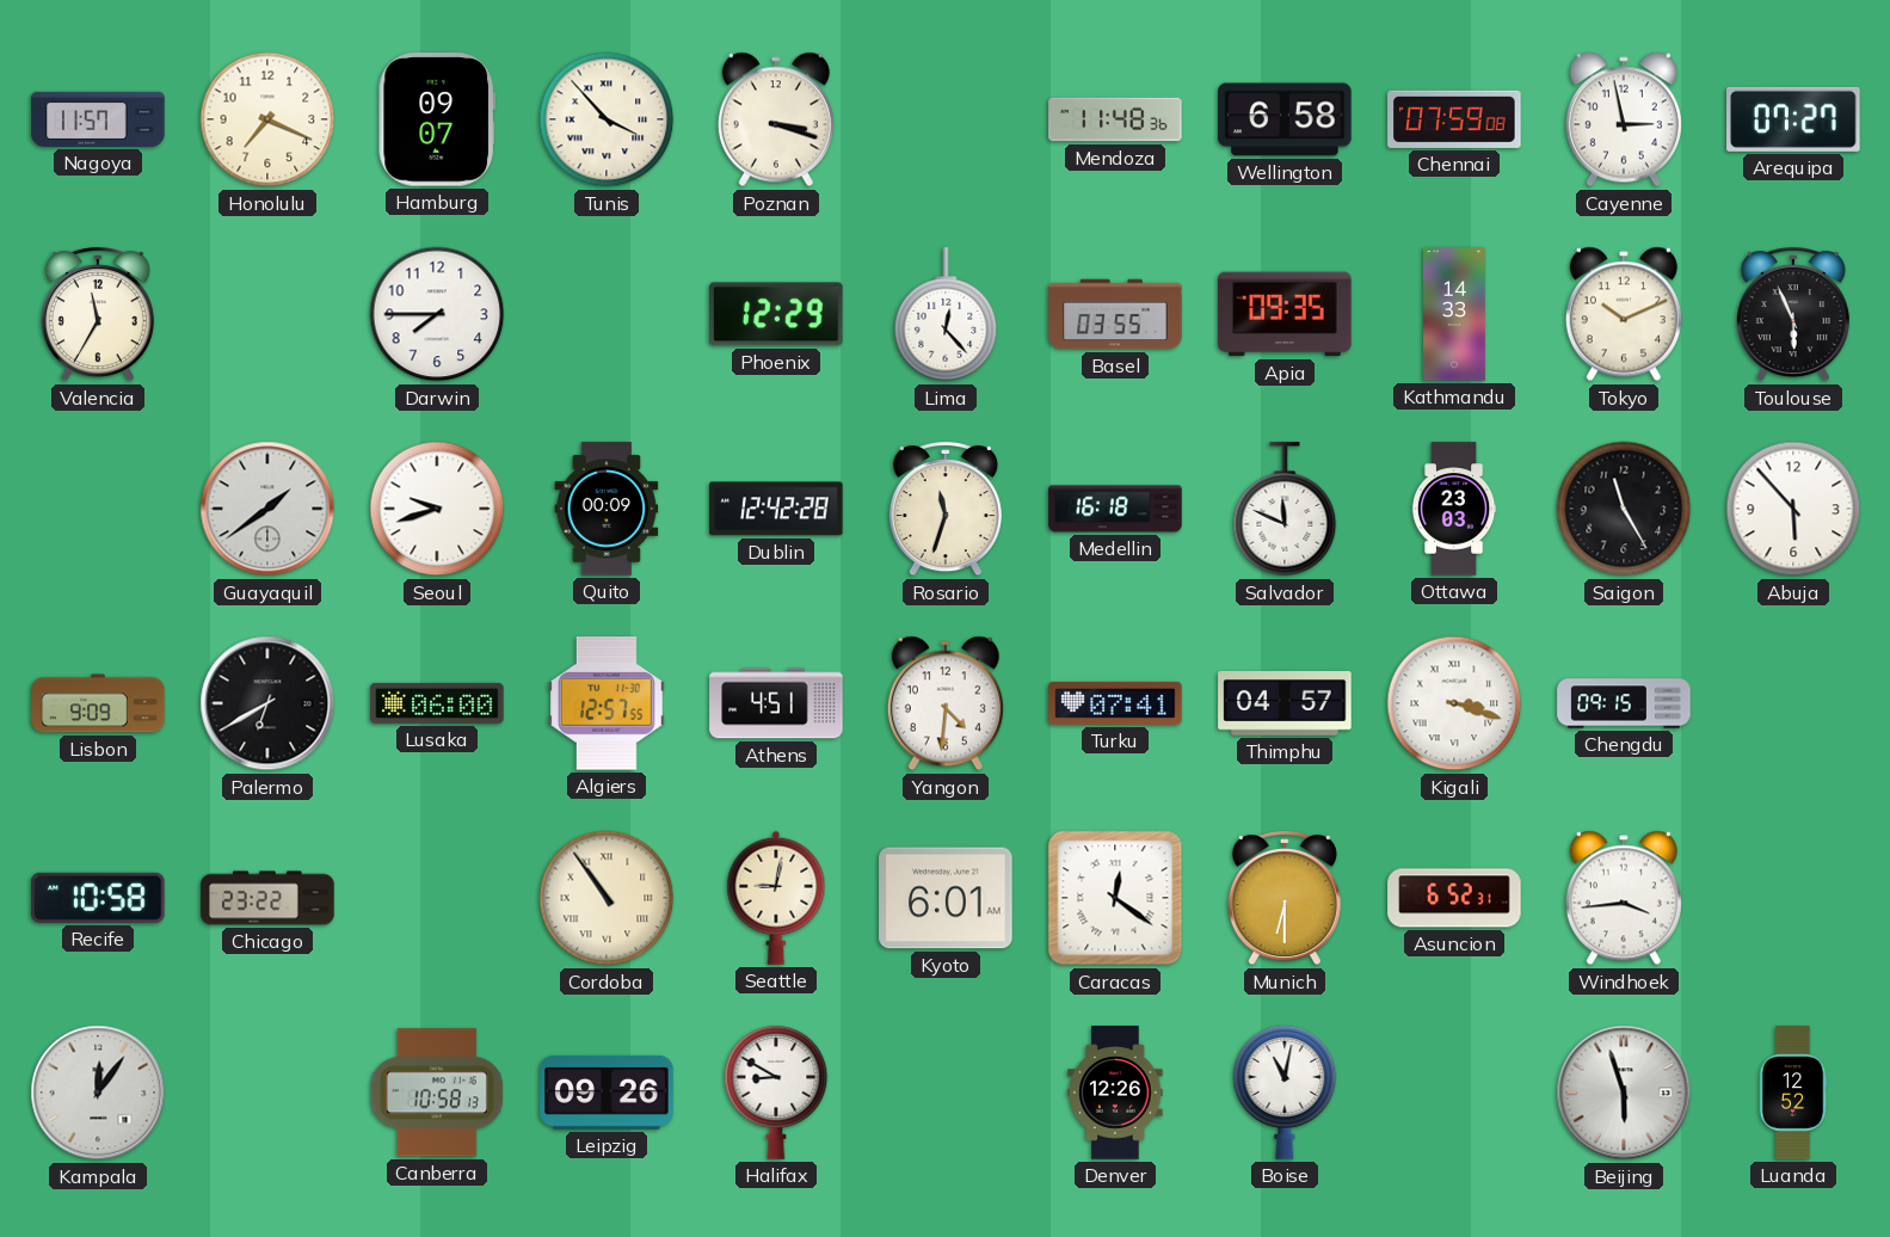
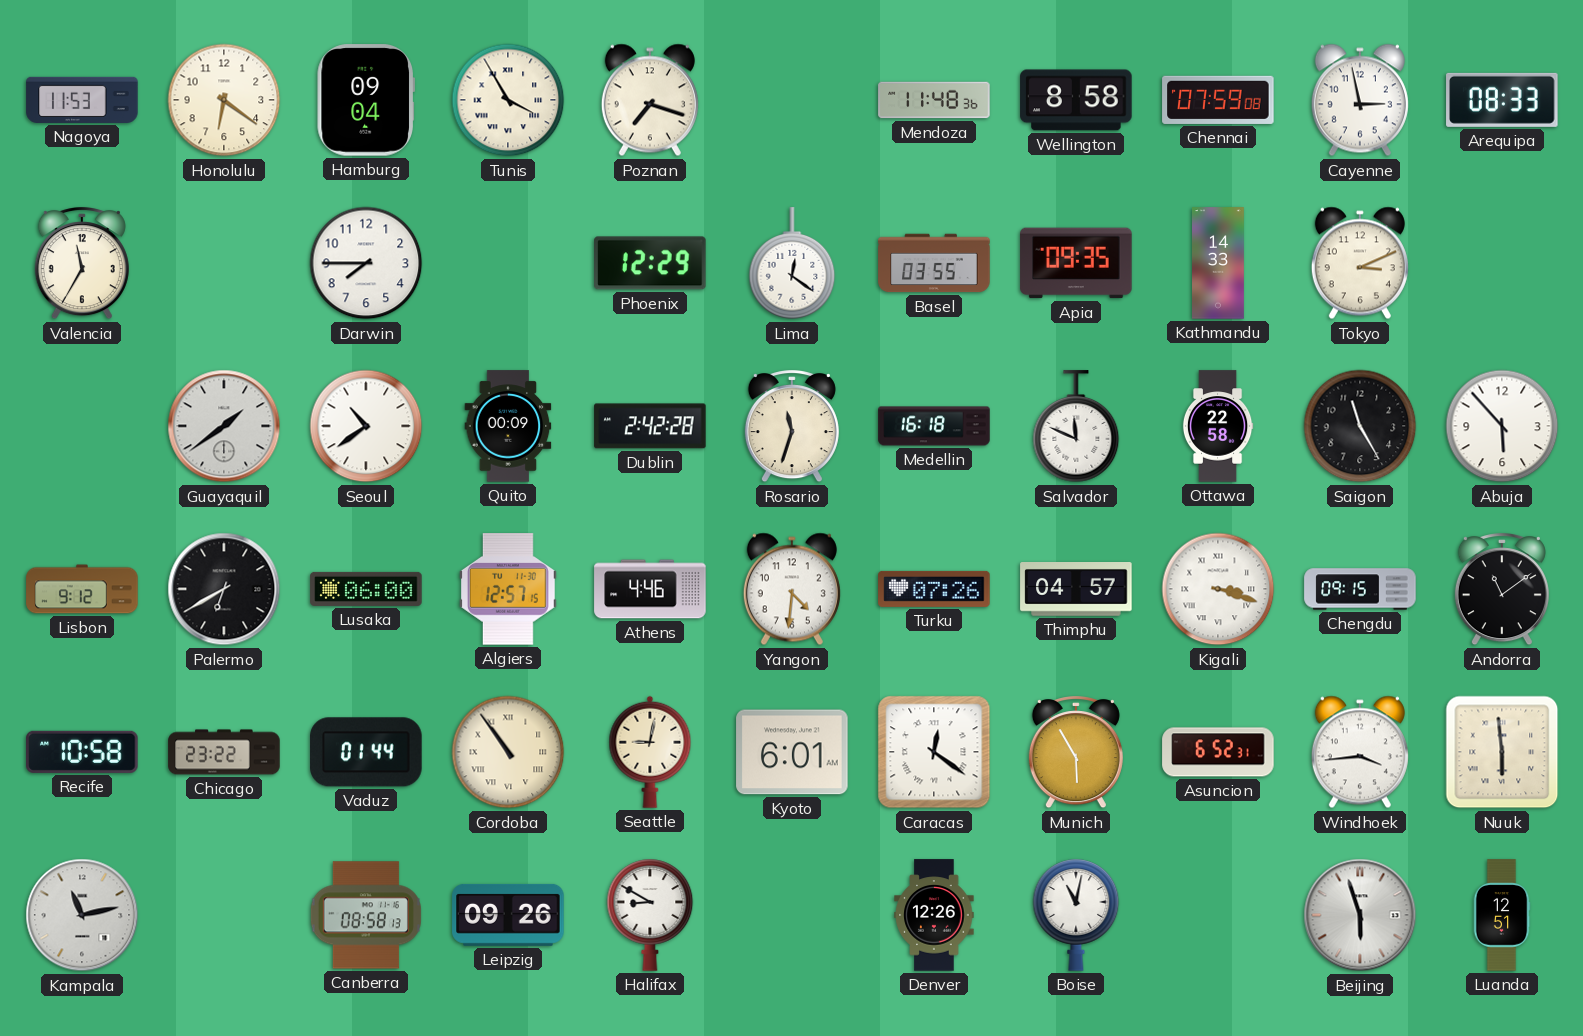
Nagoya: 11:57 -> 11:53
Honolulu: 7:19 -> 6:21
Hamburg: 09:07 -> 09:04
Tunis: 3:53 -> 3:55
Poznan: 3:18 -> 7:18
Wellington: 6:58 -> 8:58
Arequipa: 07:27 -> 08:33
Lima: 12:23 -> 12:21
Tokyo: 10:11 -> 3:11
Toulouse: 5:56 -> none
Seoul: 9:42 -> 10:39
Dublin: 12:42 -> 2:42
Ottawa: 23:03 -> 22:58
Lisbon: 9:09 -> 9:12
Algiers: 12:57:55 -> 12:57:15
Athens: 4:51 -> 4:46
Turku: 07:41 -> 07:26
Andorra: none -> 11:09
Vaduz: none -> 01:44
Munich: 6:30 -> 5:55
Nuuk: none -> 5:59
Kampala: 12:06 -> 11:13
Canberra: 10:58 -> 08:58
Luanda: 12:52 -> 12:51
